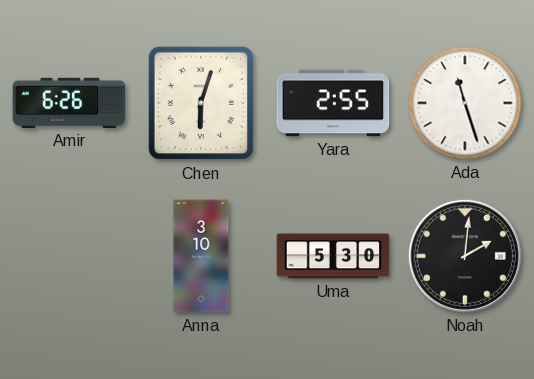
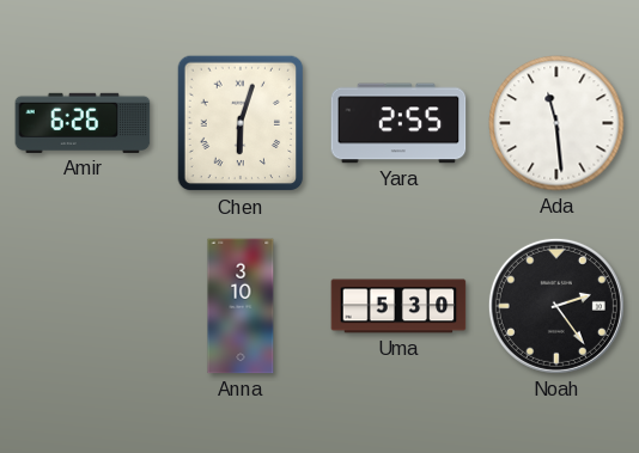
Ada: 11:27 -> 11:29
Noah: 2:01 -> 2:24
